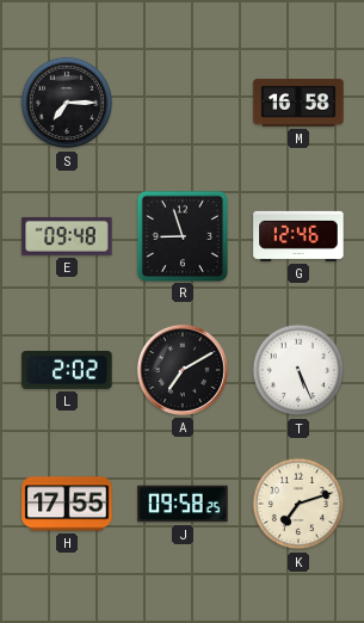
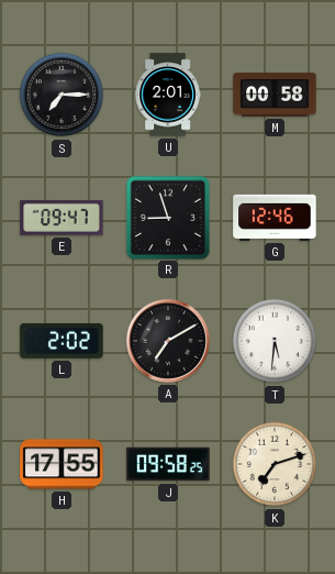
U: none -> 2:01
M: 16:58 -> 00:58
E: 09:48 -> 09:47
T: 5:26 -> 5:31
